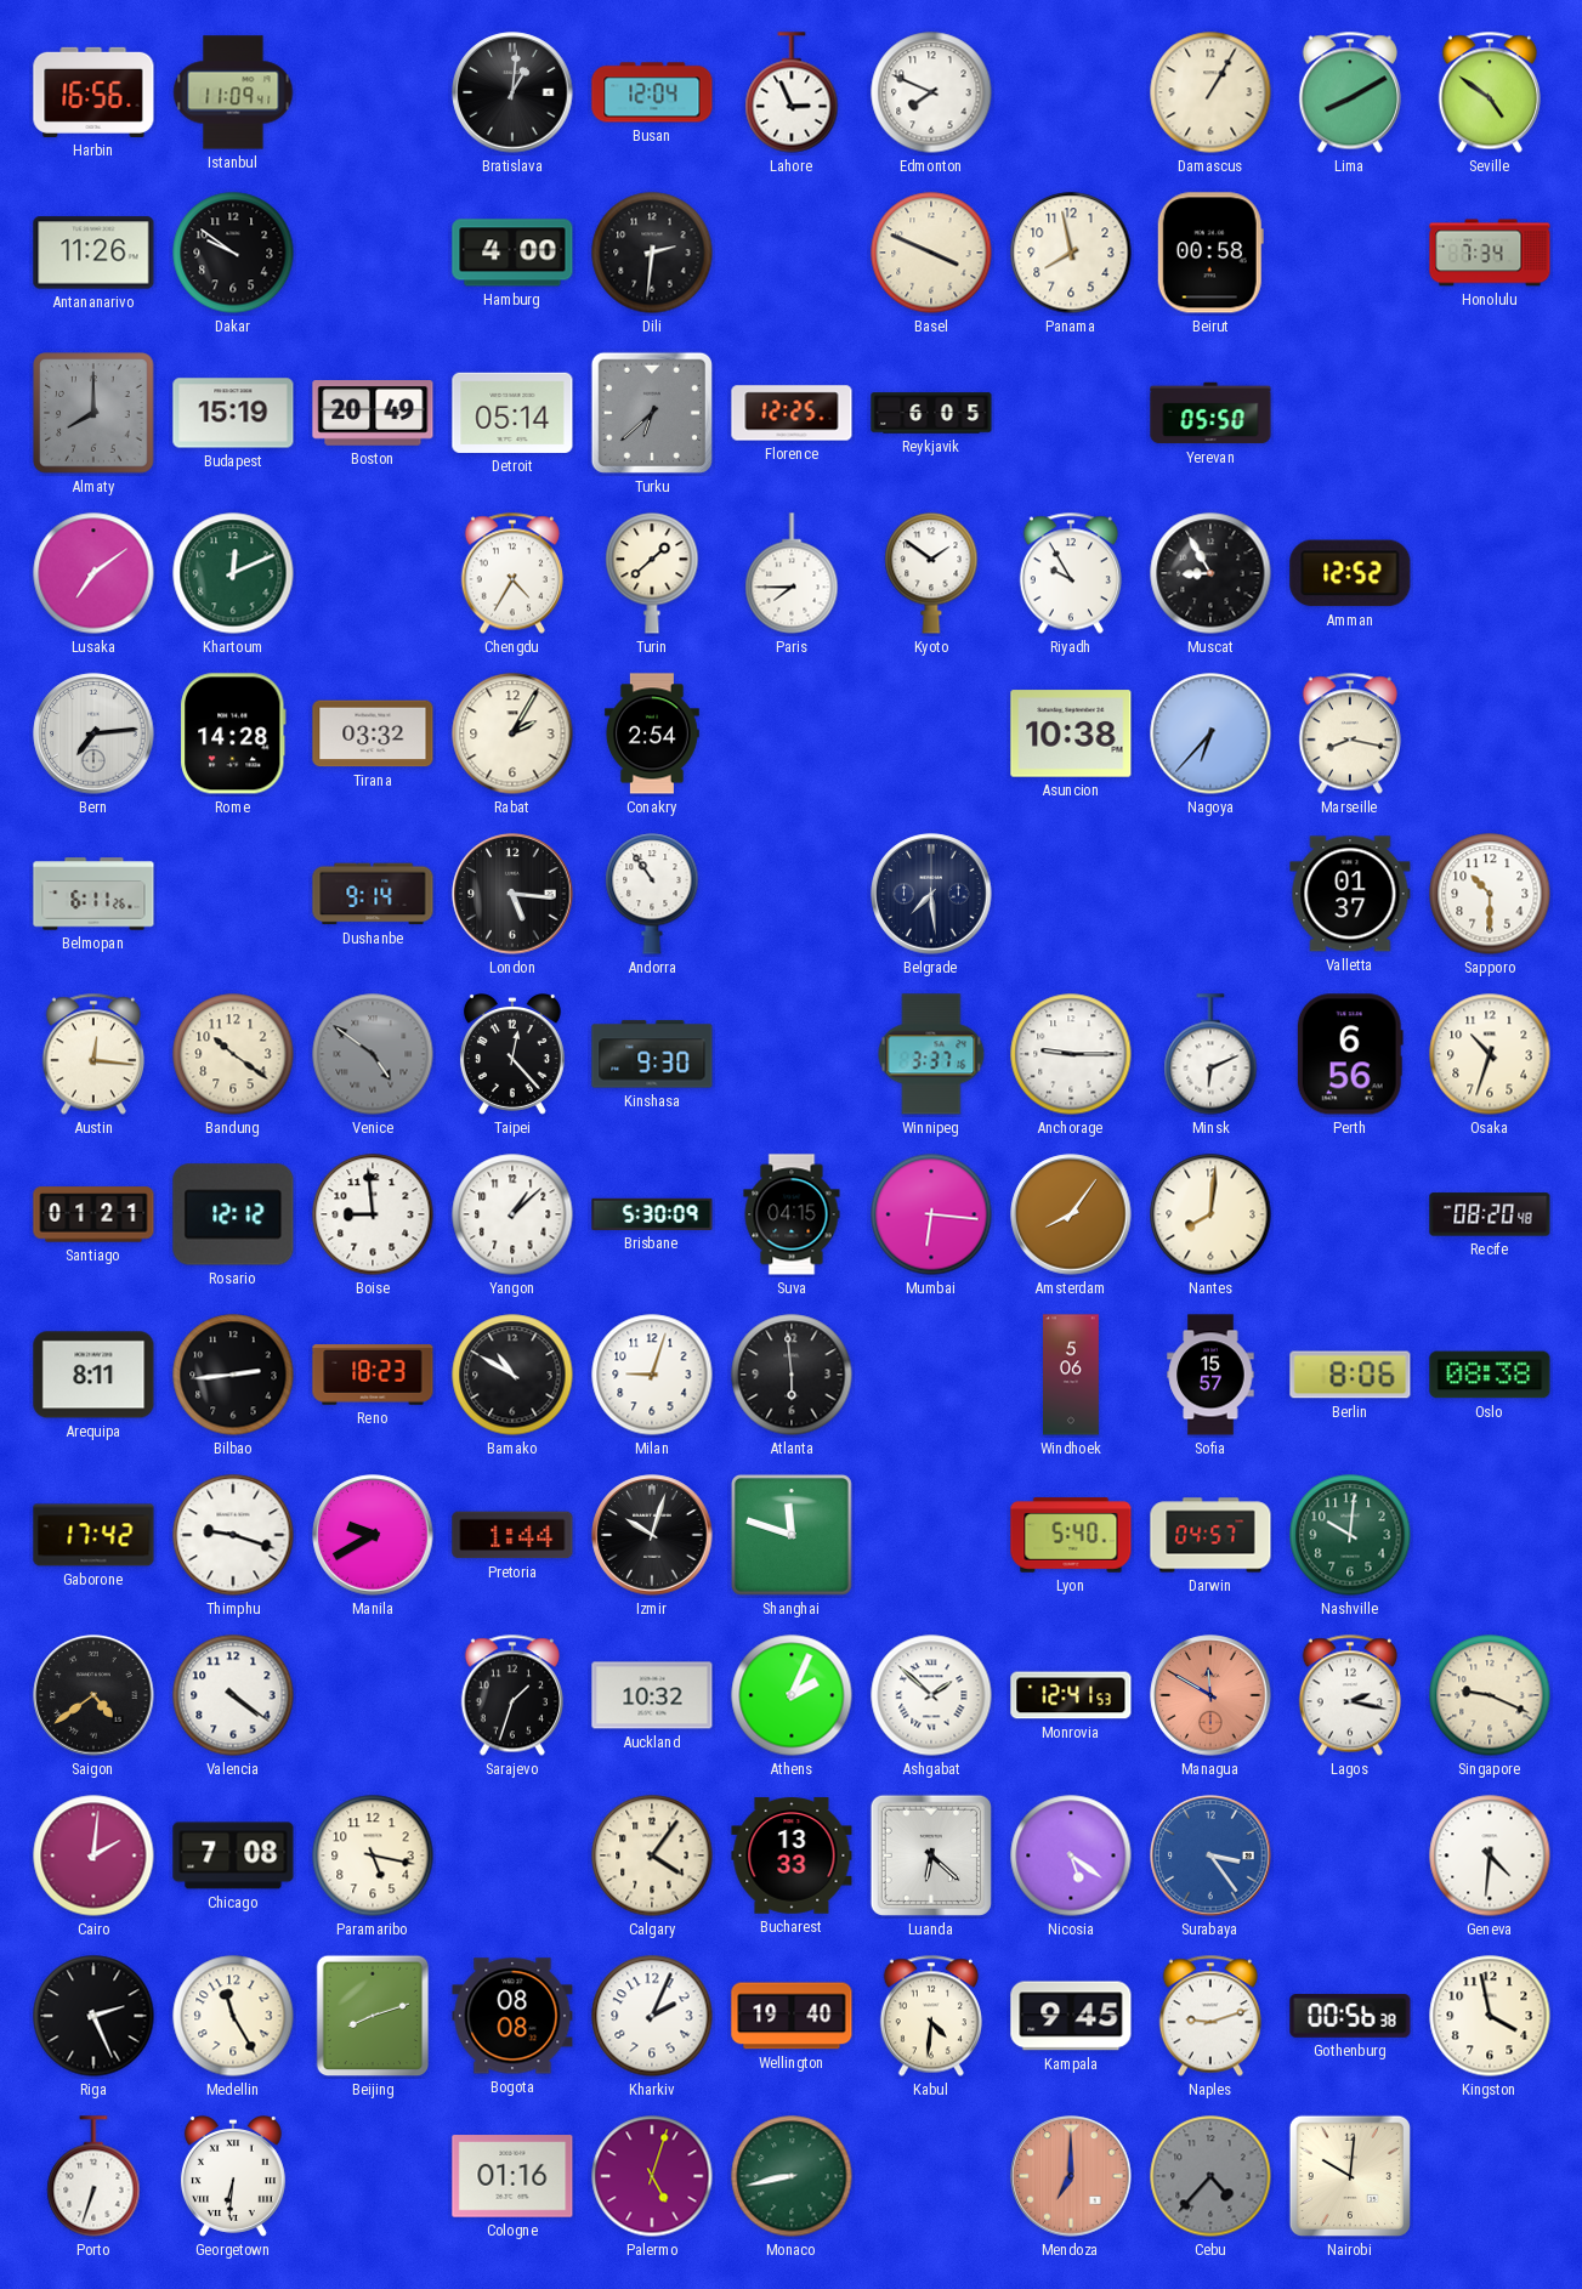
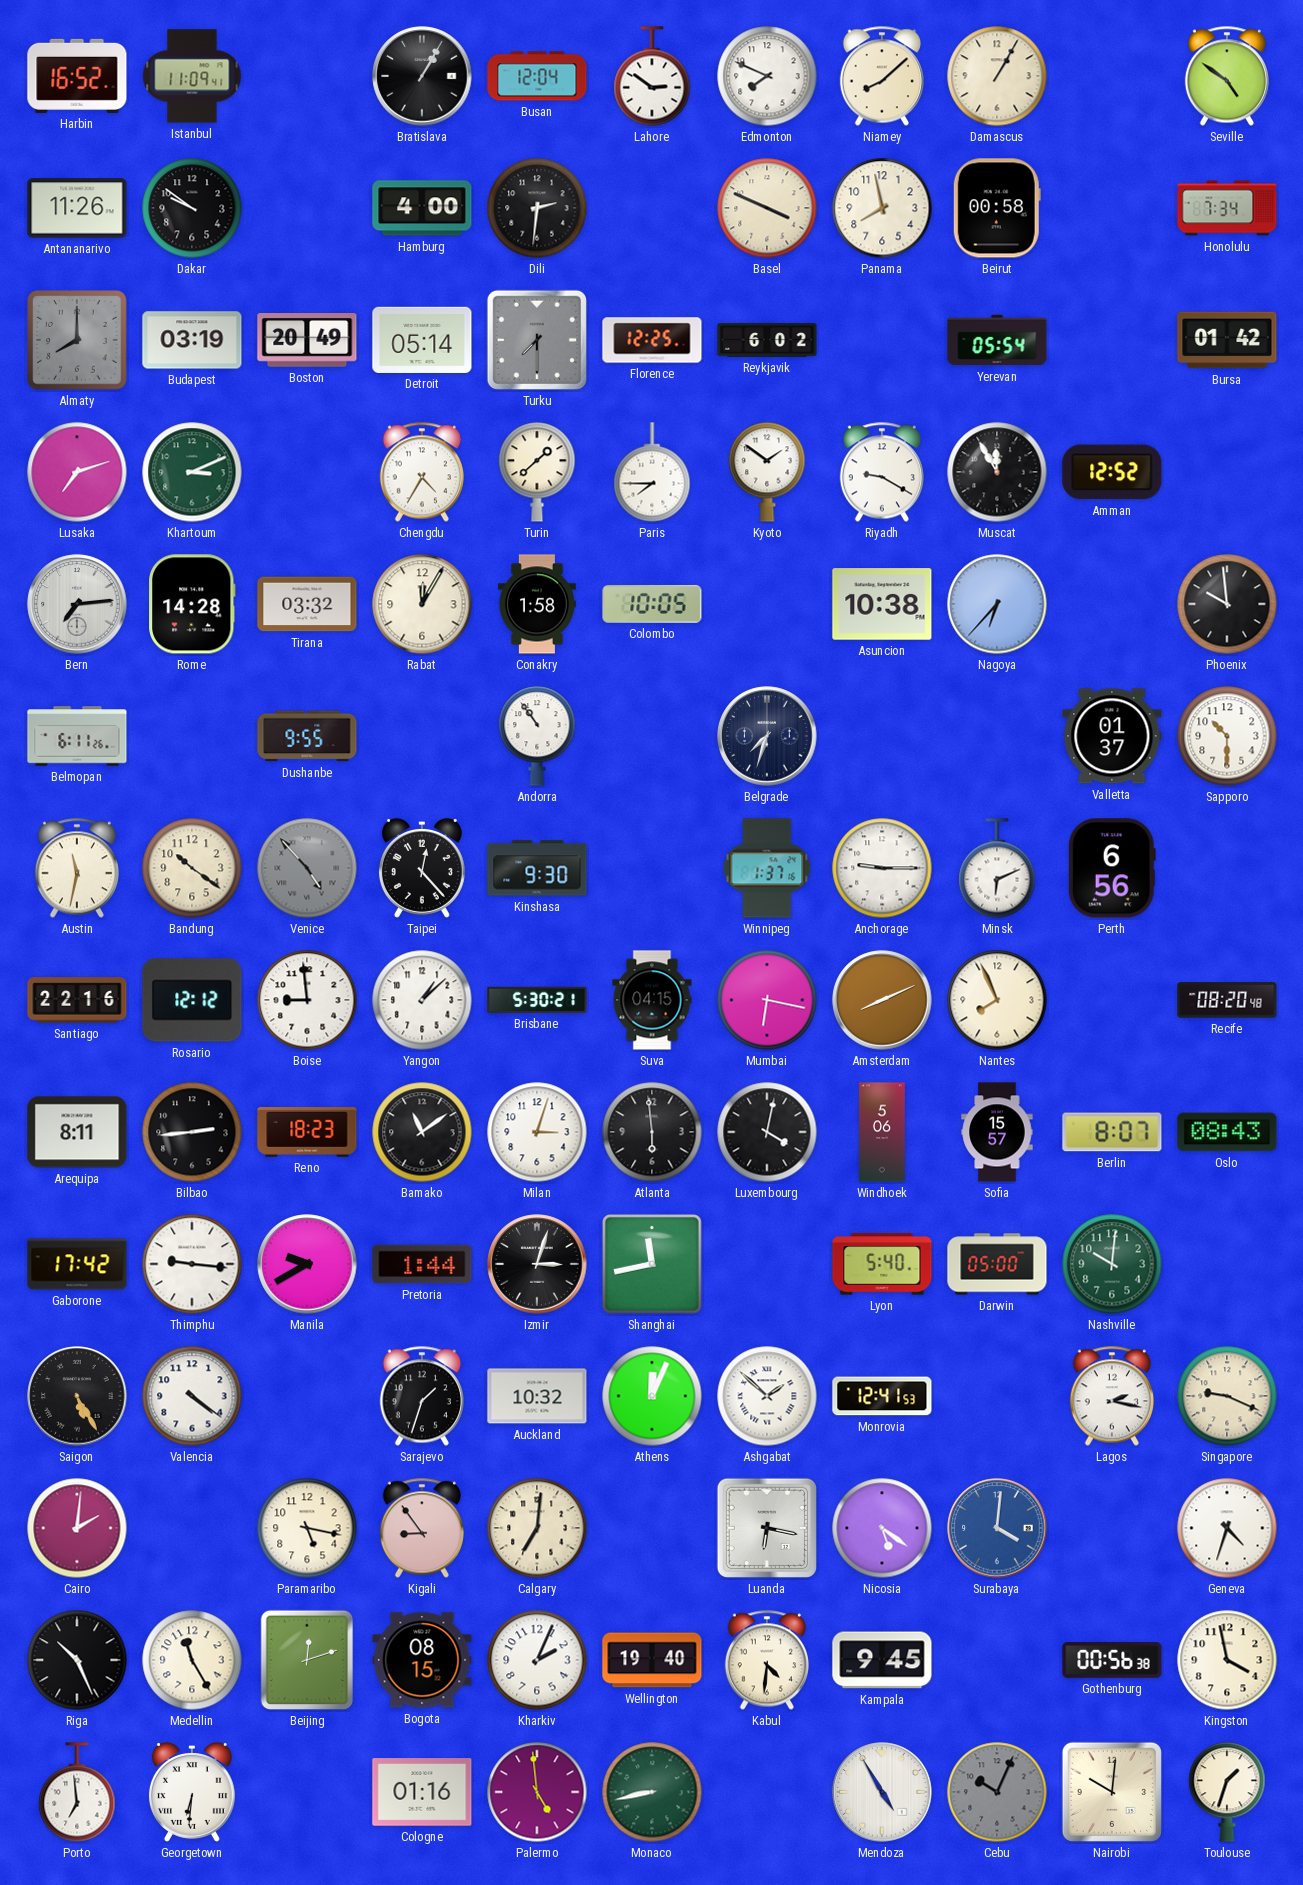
Harbin: 16:56 -> 16:52
Bratislava: 1:01 -> 1:05
Lahore: 2:56 -> 2:51
Niamey: none -> 8:08
Lima: 8:10 -> none
Budapest: 15:19 -> 03:19
Turku: 6:38 -> 7:30
Reykjavik: 6:05 -> 6:02
Yerevan: 05:50 -> 05:54
Bursa: none -> 01:42
Lusaka: 7:09 -> 7:12
Khartoum: 12:11 -> 3:11
Riyadh: 9:55 -> 9:20
Muscat: 8:55 -> 11:55
Rabat: 2:05 -> 12:05
Conakry: 2:54 -> 1:58
Colombo: none -> 10:05
Marseille: 8:17 -> none
Phoenix: none -> 9:59
Dushanbe: 9:14 -> 9:55
London: 5:16 -> none
Belgrade: 7:29 -> 7:33
Austin: 12:16 -> 11:32
Venice: 4:51 -> 4:53
Winnipeg: 3:37 -> 1:37
Osaka: 10:33 -> none
Santiago: 01:21 -> 22:16
Brisbane: 5:30:09 -> 5:30:21
Mumbai: 6:16 -> 6:17
Amsterdam: 8:06 -> 8:11
Nantes: 8:01 -> 7:56
Bamako: 10:50 -> 11:09
Milan: 9:03 -> 3:03
Luxembourg: none -> 4:02
Berlin: 8:06 -> 8:07
Oslo: 08:38 -> 08:43
Thimphu: 9:18 -> 9:16
Izmir: 10:03 -> 3:03
Shanghai: 11:48 -> 11:43
Darwin: 04:57 -> 05:00
Saigon: 4:39 -> 5:25
Athens: 2:04 -> 12:04
Managua: 11:50 -> none
Chicago: 7:08 -> none
Kigali: none -> 8:54
Calgary: 4:06 -> 7:01
Bucharest: 13:33 -> none
Luanda: 6:22 -> 6:17
Surabaya: 3:24 -> 4:01
Geneva: 4:31 -> 4:33
Riga: 2:26 -> 10:26
Beijing: 8:12 -> 12:12
Bogota: 08:08 -> 08:15
Naples: 9:12 -> none
Porto: 6:33 -> 6:59
Palermo: 5:03 -> 4:59
Mendoza: 7:00 -> 4:55
Mendoza dial: salmon -> white
Cebu: 4:37 -> 10:04
Toulouse: none -> 1:33
